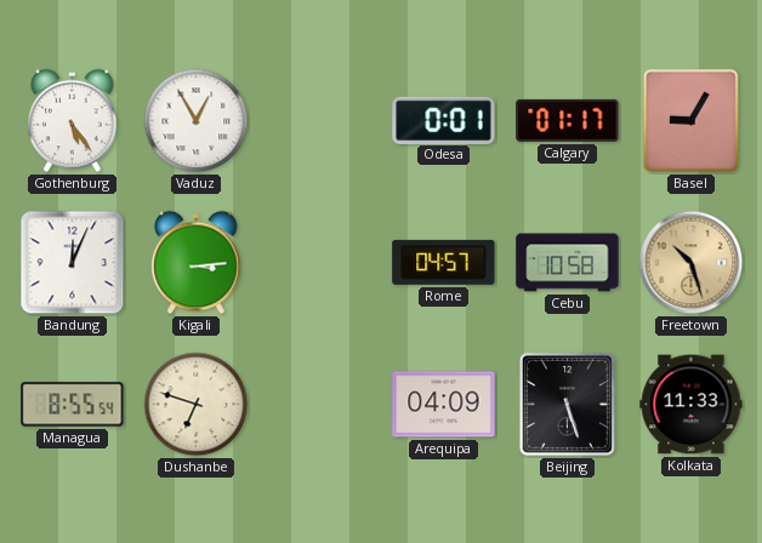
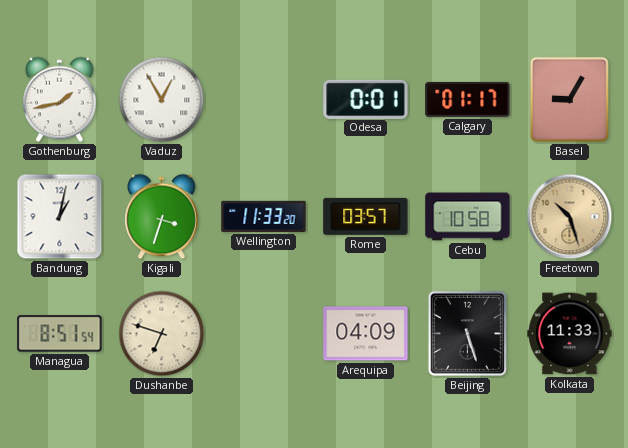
Gothenburg: 5:24 -> 1:43
Bandung: 12:04 -> 1:02
Kigali: 3:14 -> 3:33
Wellington: none -> 11:33
Rome: 04:57 -> 03:57
Managua: 8:55 -> 8:51
